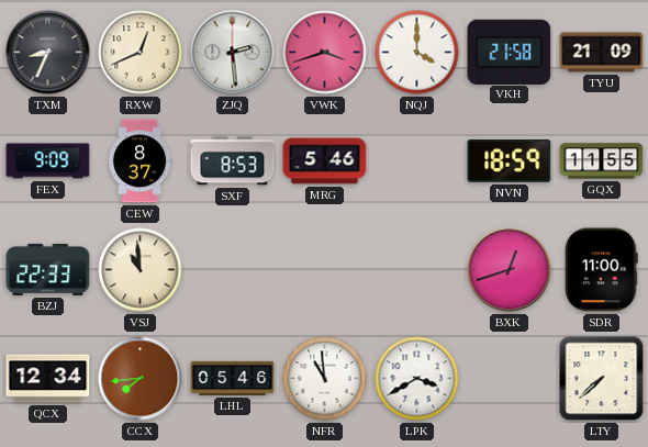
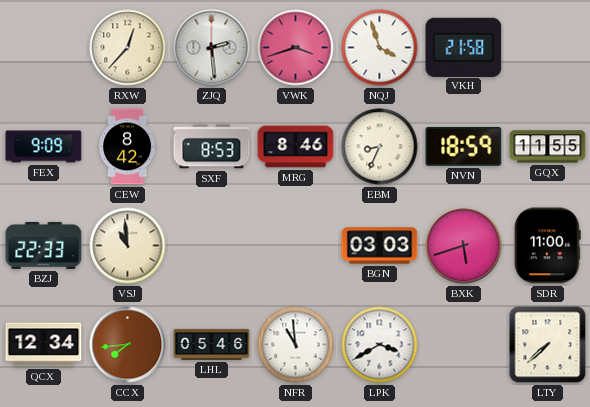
TXM: 8:34 -> none
RXW: 12:41 -> 12:37
NQJ: 4:00 -> 3:57
TYU: 21:09 -> none
CEW: 8:37 -> 8:42
MRG: 5:46 -> 8:46
EBM: none -> 8:34
BGN: none -> 03:03
BXK: 12:42 -> 5:42
